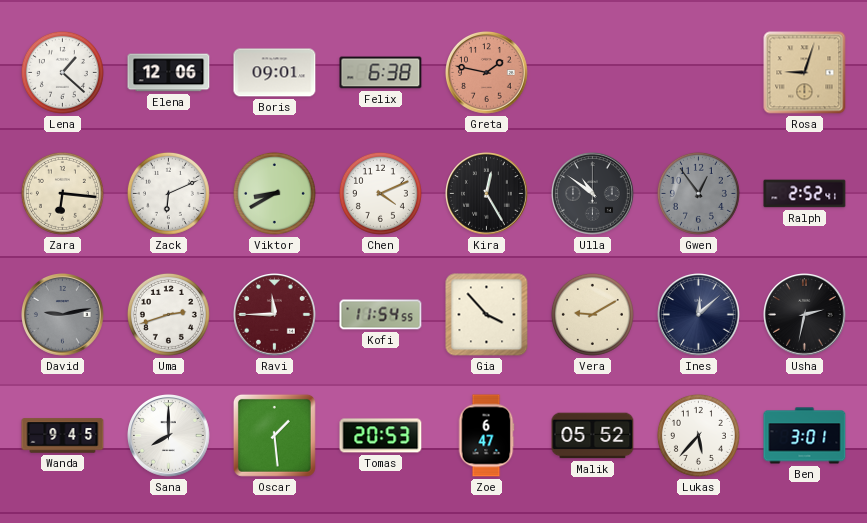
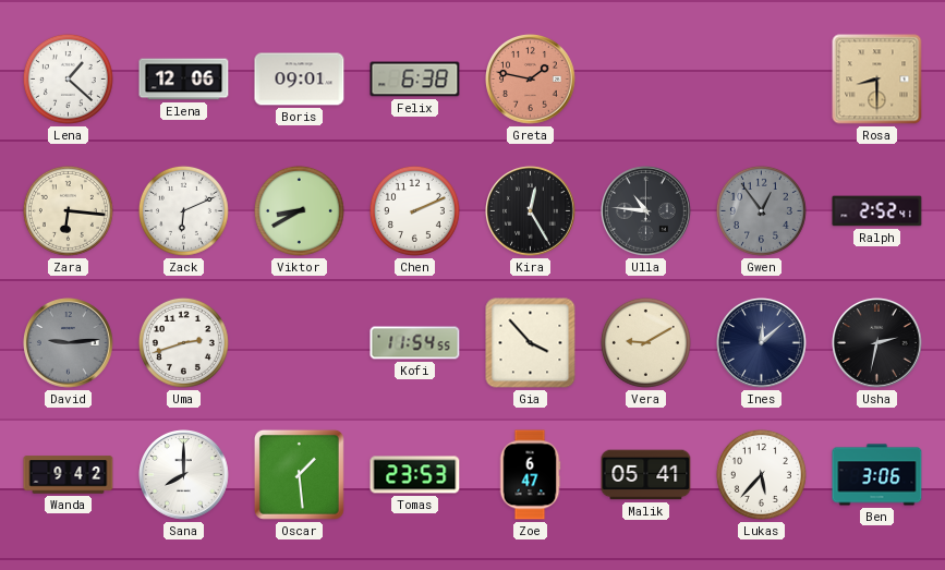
Rosa: 9:03 -> 8:30
Chen: 4:11 -> 2:11
Ulla: 10:51 -> 10:46
David: 9:13 -> 9:14
Ravi: 11:45 -> none
Wanda: 9:45 -> 9:42
Tomas: 20:53 -> 23:53
Malik: 05:52 -> 05:41
Ben: 3:01 -> 3:06
